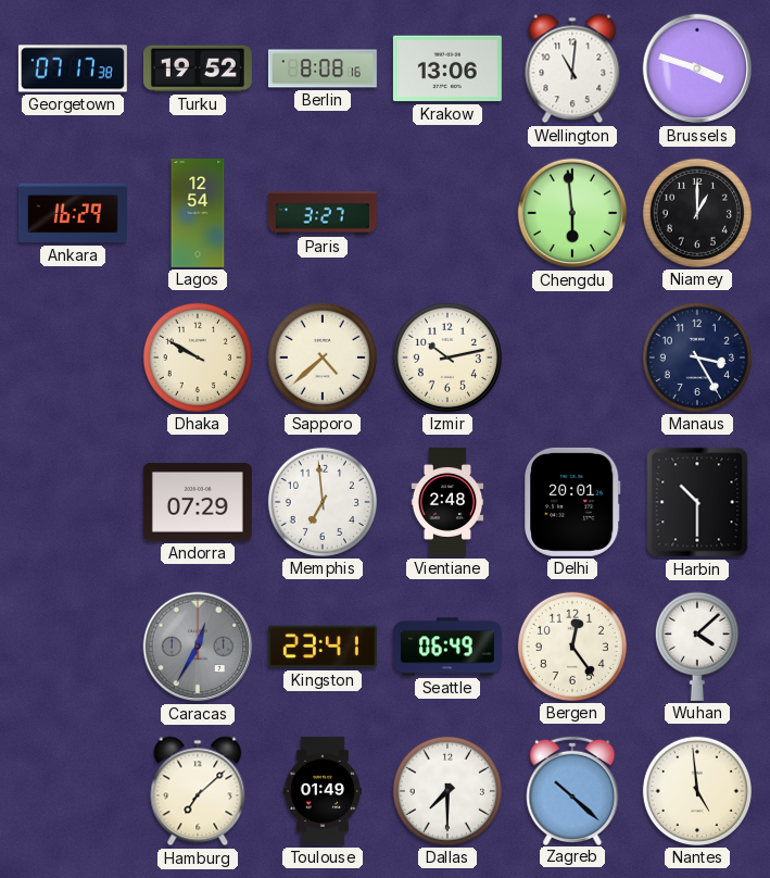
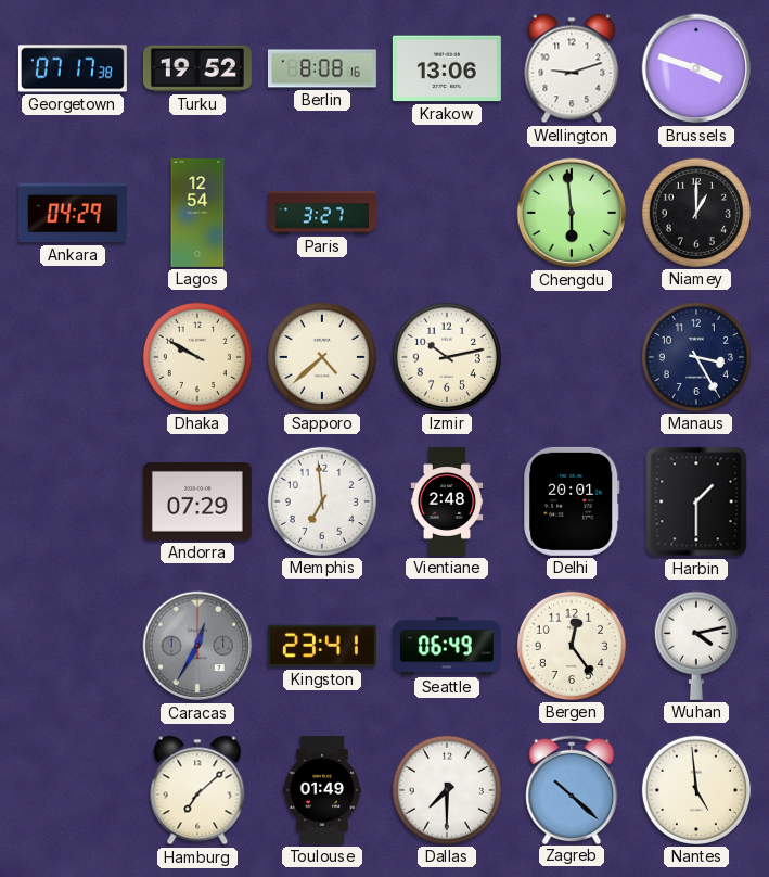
Wellington: 11:01 -> 9:12
Ankara: 16:29 -> 04:29
Harbin: 10:30 -> 1:30
Wuhan: 4:08 -> 4:13
